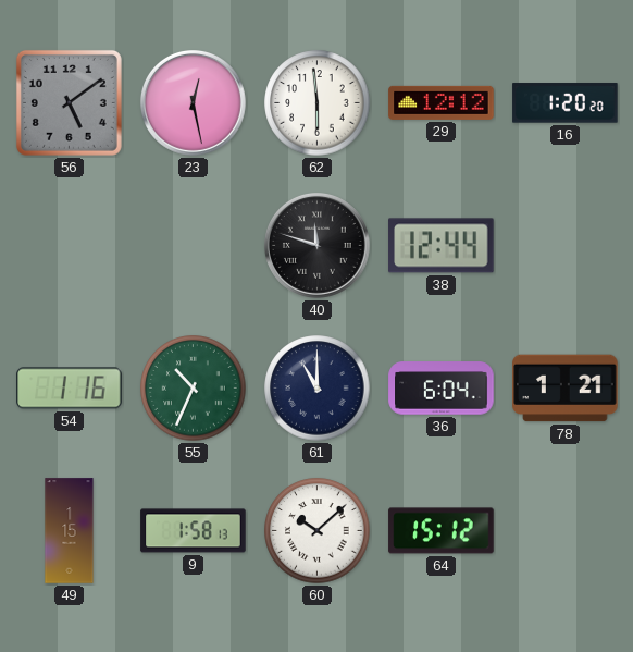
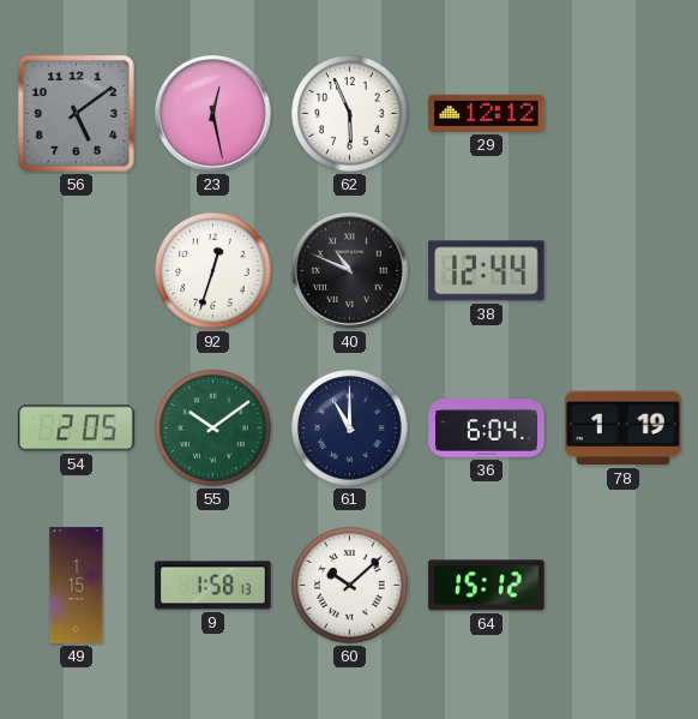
62: 5:59 -> 5:56
16: 1:20 -> none
92: none -> 12:33
40: 11:48 -> 10:49
54: 1:16 -> 2:05
55: 10:34 -> 10:09
78: 1:21 -> 1:19
